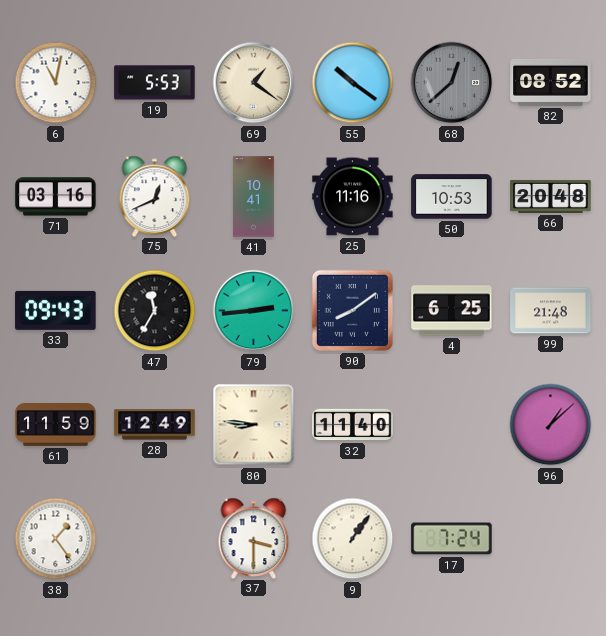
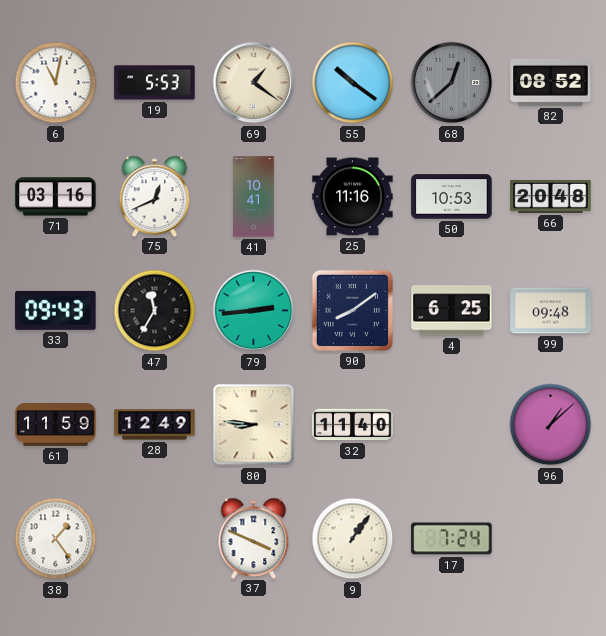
99: 21:48 -> 09:48
37: 3:30 -> 3:49
